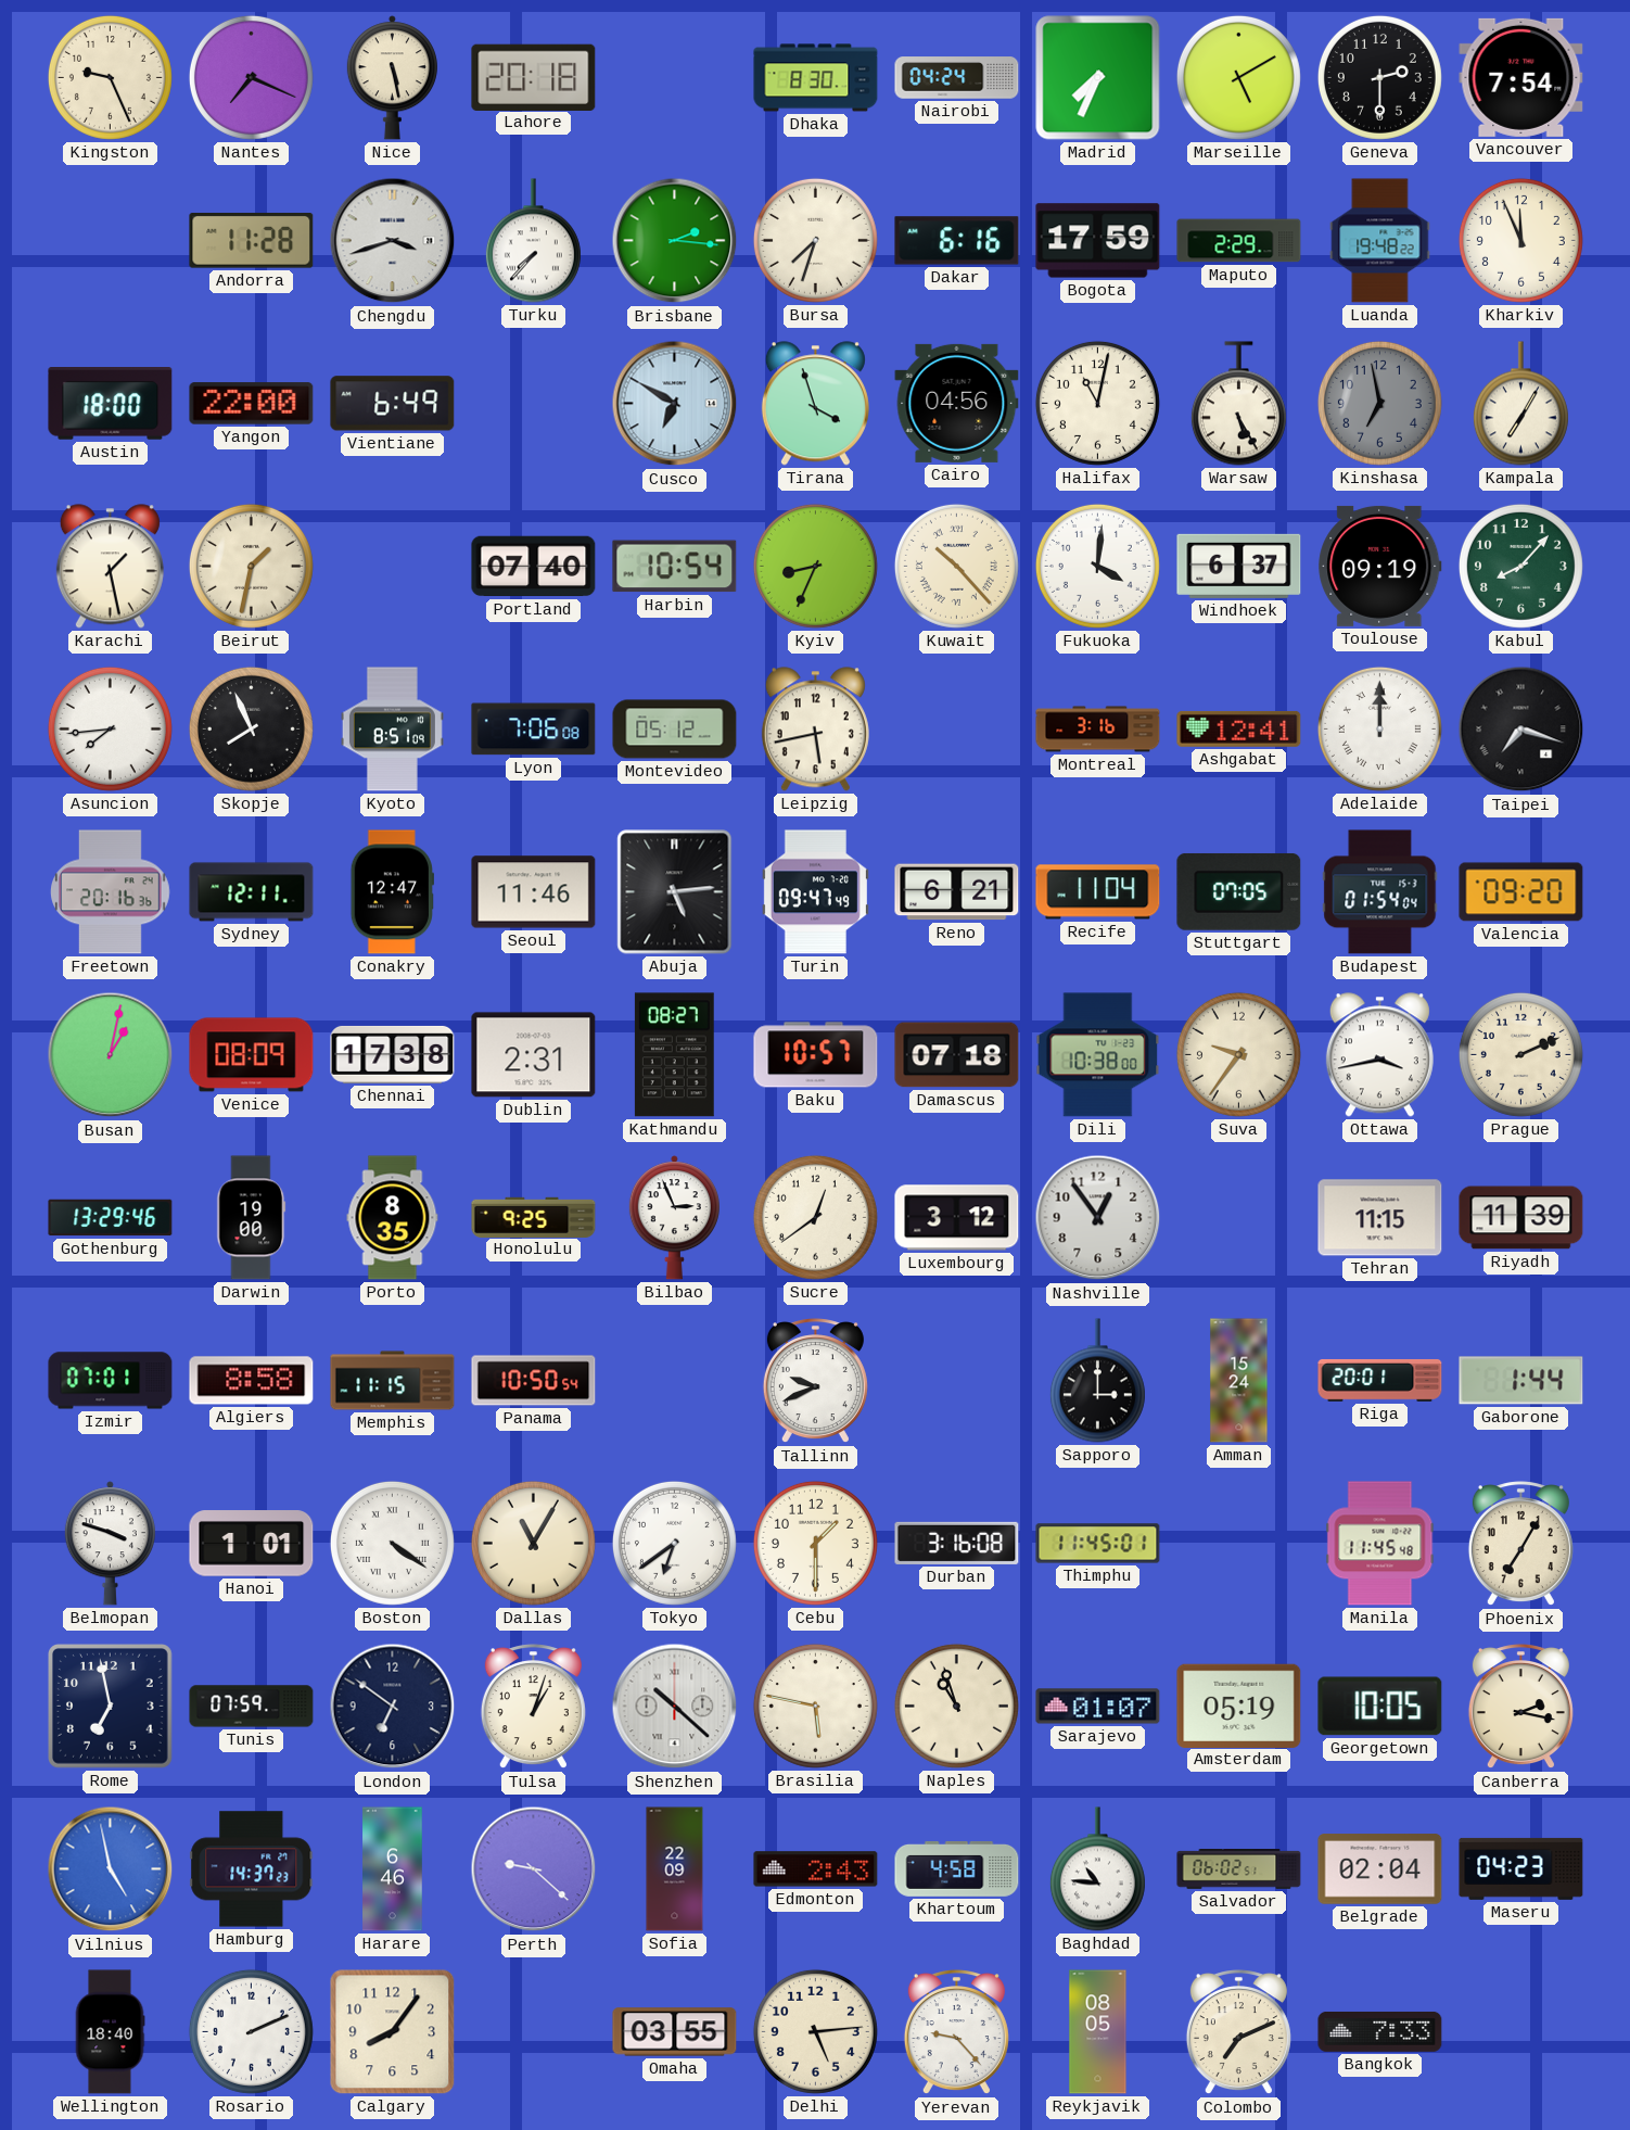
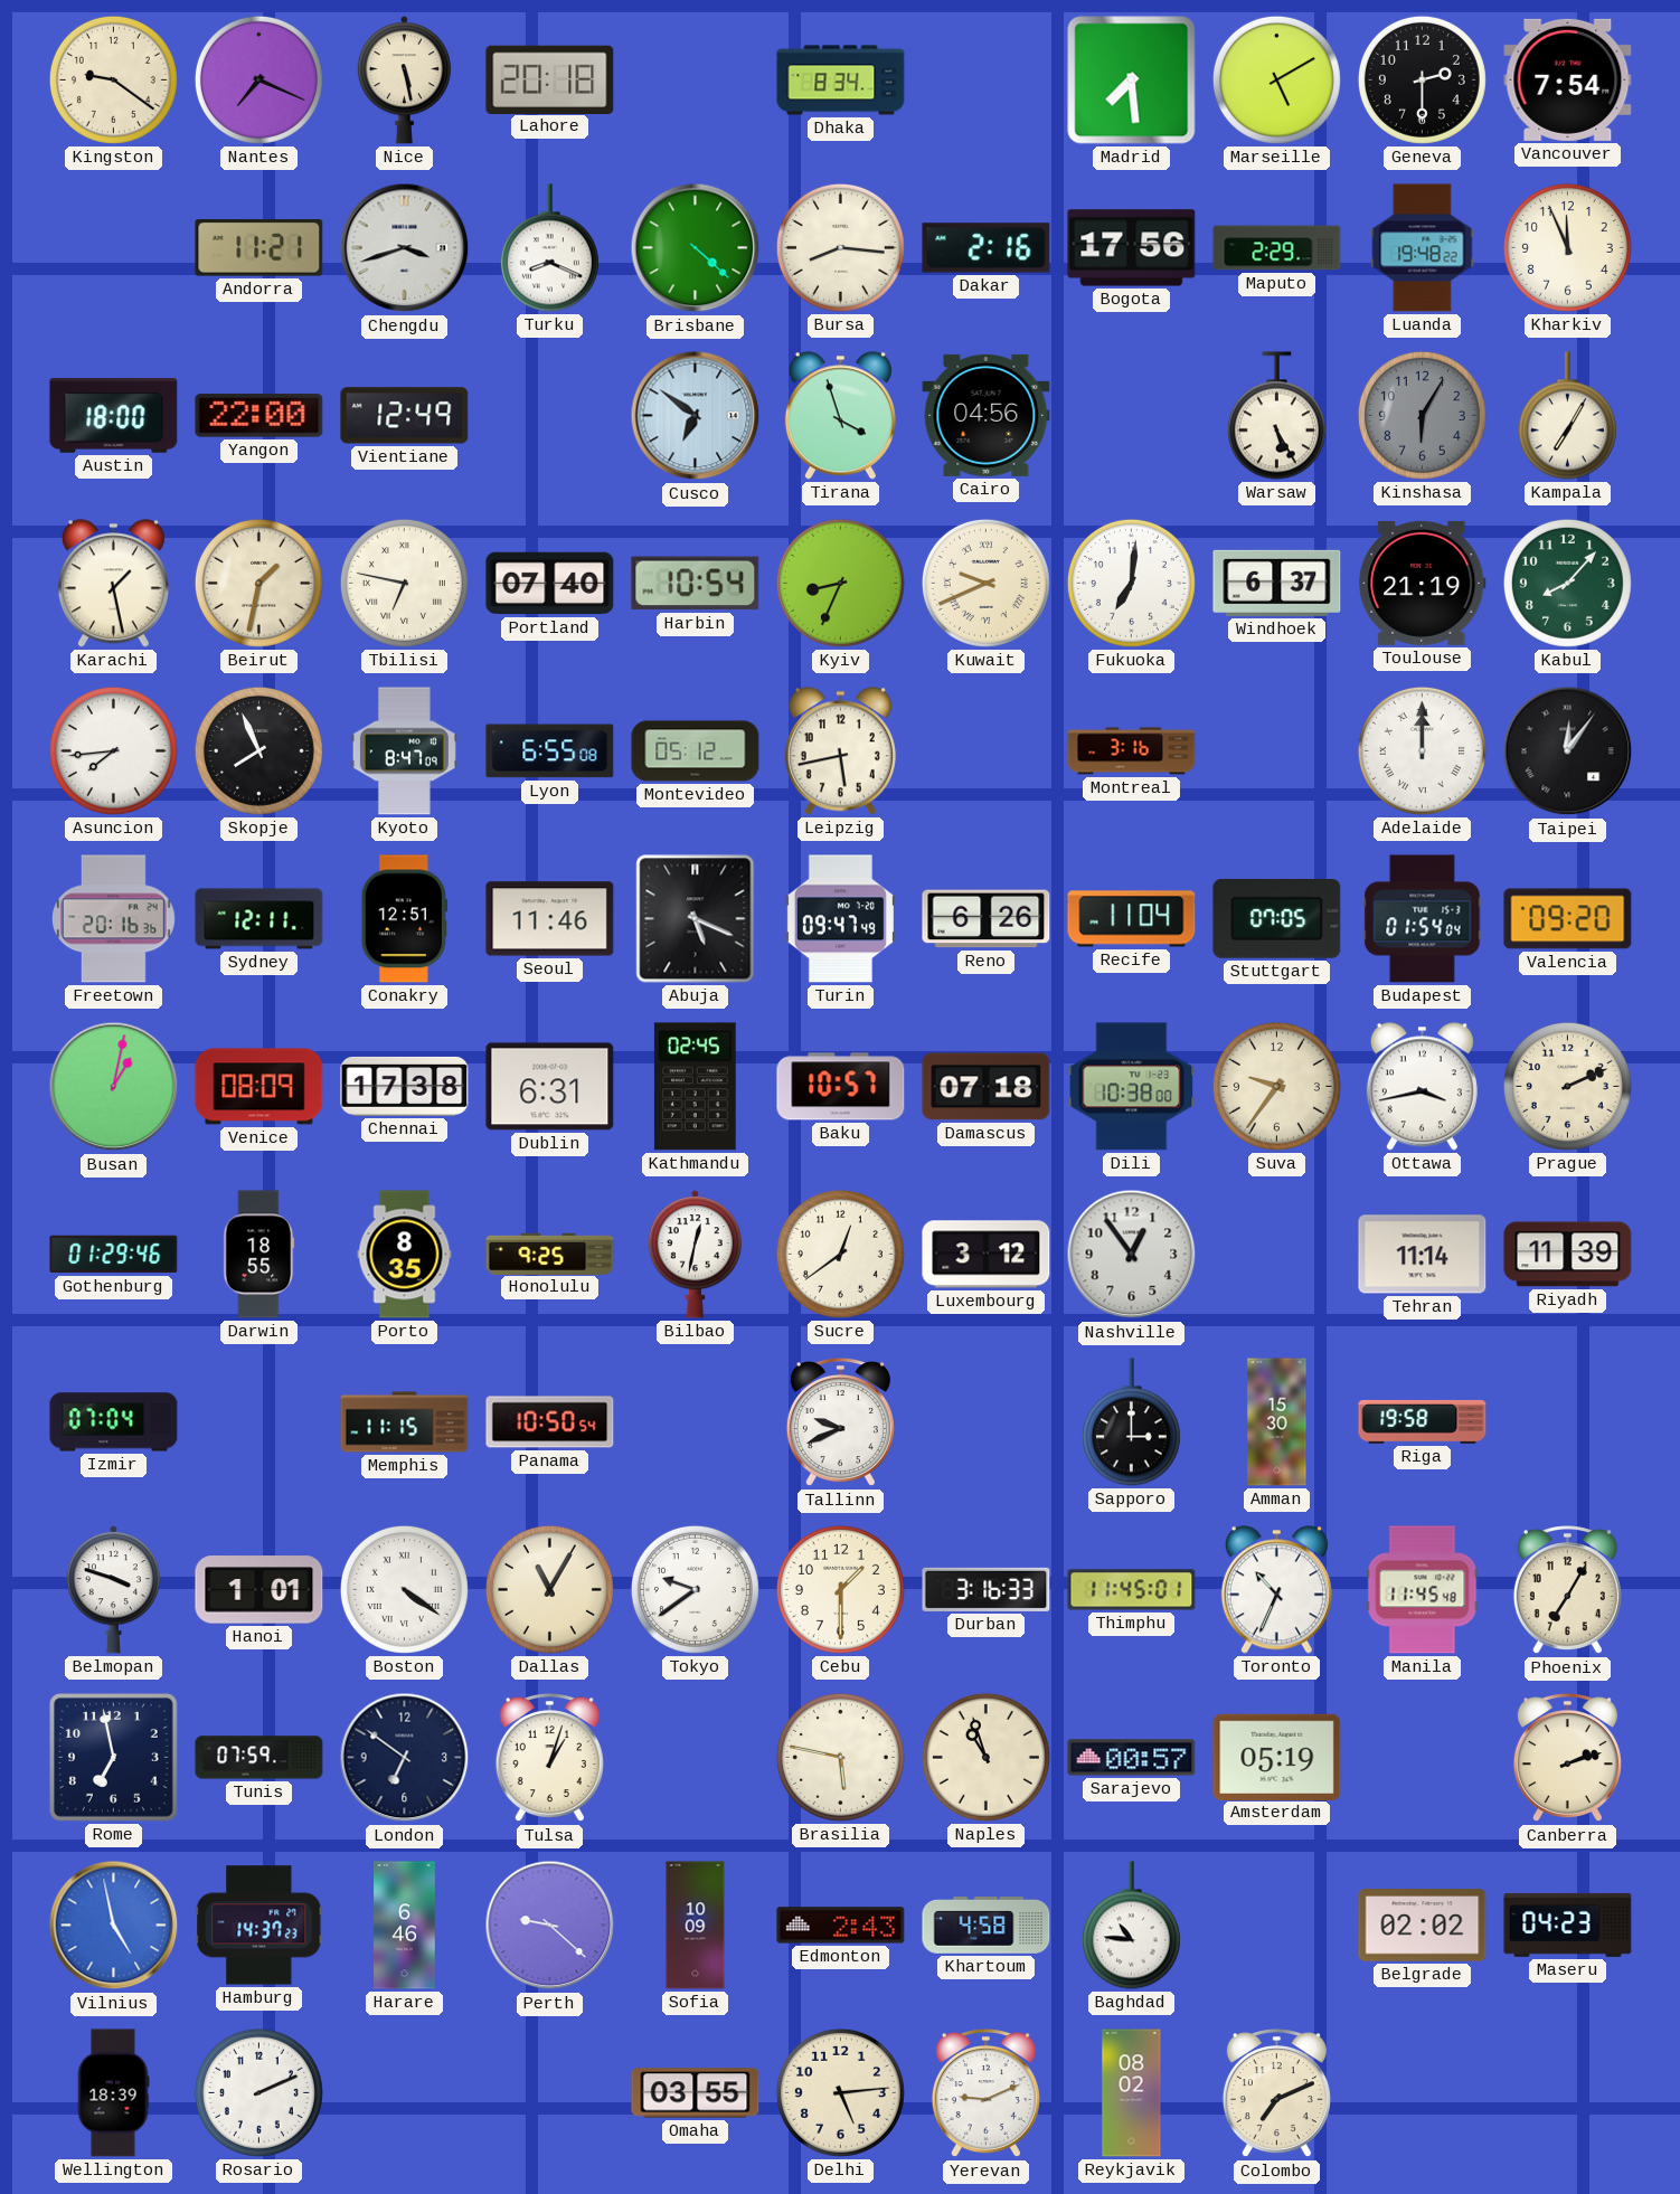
Kingston: 9:26 -> 9:21
Dhaka: 8:30 -> 8:34
Nairobi: 04:24 -> none
Madrid: 7:34 -> 7:29
Andorra: 11:28 -> 11:21
Turku: 7:37 -> 8:19
Brisbane: 2:16 -> 4:22
Bursa: 7:33 -> 8:16
Dakar: 6:16 -> 2:16
Bogota: 17:59 -> 17:56
Vientiane: 6:49 -> 12:49
Cusco: 6:50 -> 6:51
Halifax: 11:02 -> none
Kinshasa: 6:58 -> 6:05
Tbilisi: none -> 6:47
Kuwait: 10:23 -> 9:41
Fukuoka: 4:01 -> 7:01
Toulouse: 09:19 -> 21:19
Kyoto: 8:51 -> 8:47
Lyon: 7:06 -> 6:55
Ashgabat: 12:41 -> none
Taipei: 7:18 -> 12:06
Conakry: 12:47 -> 12:51
Abuja: 5:14 -> 5:19
Reno: 6:21 -> 6:26
Dublin: 2:31 -> 6:31
Kathmandu: 08:27 -> 02:45
Gothenburg: 13:29 -> 01:29
Darwin: 19:00 -> 18:55
Bilbao: 2:56 -> 12:32
Tehran: 11:15 -> 11:14
Izmir: 07:01 -> 07:04
Algiers: 8:58 -> none
Amman: 15:24 -> 15:30
Riga: 20:01 -> 19:58
Gaborone: 1:44 -> none
Tokyo: 6:39 -> 9:39
Durban: 3:16:08 -> 3:16:33
Toronto: none -> 10:34
Shenzhen: 10:22 -> none
Sarajevo: 01:07 -> 00:57
Georgetown: 10:05 -> none
Canberra: 2:17 -> 2:12
Sofia: 22:09 -> 10:09
Salvador: 06:02 -> none
Belgrade: 02:04 -> 02:02
Wellington: 18:40 -> 18:39
Calgary: 8:06 -> none
Yerevan: 9:23 -> 9:11
Reykjavik: 08:05 -> 08:02
Bangkok: 7:33 -> none
